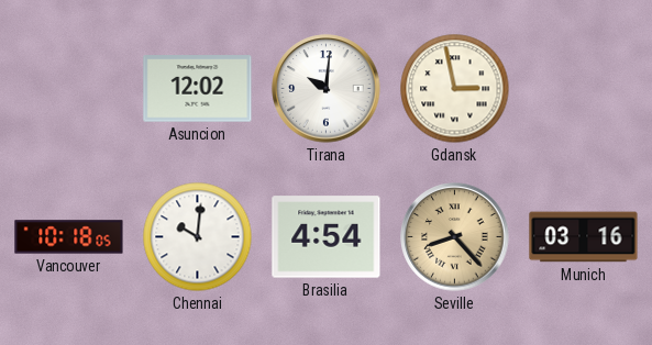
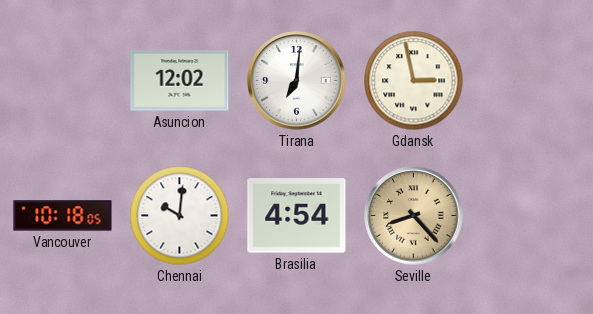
Tirana: 10:01 -> 7:01
Munich: 03:16 -> none
